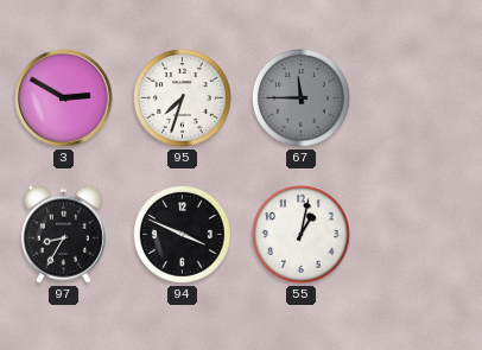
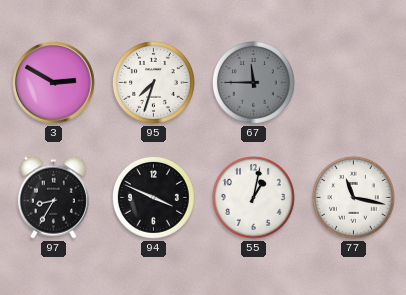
77: none -> 11:17
